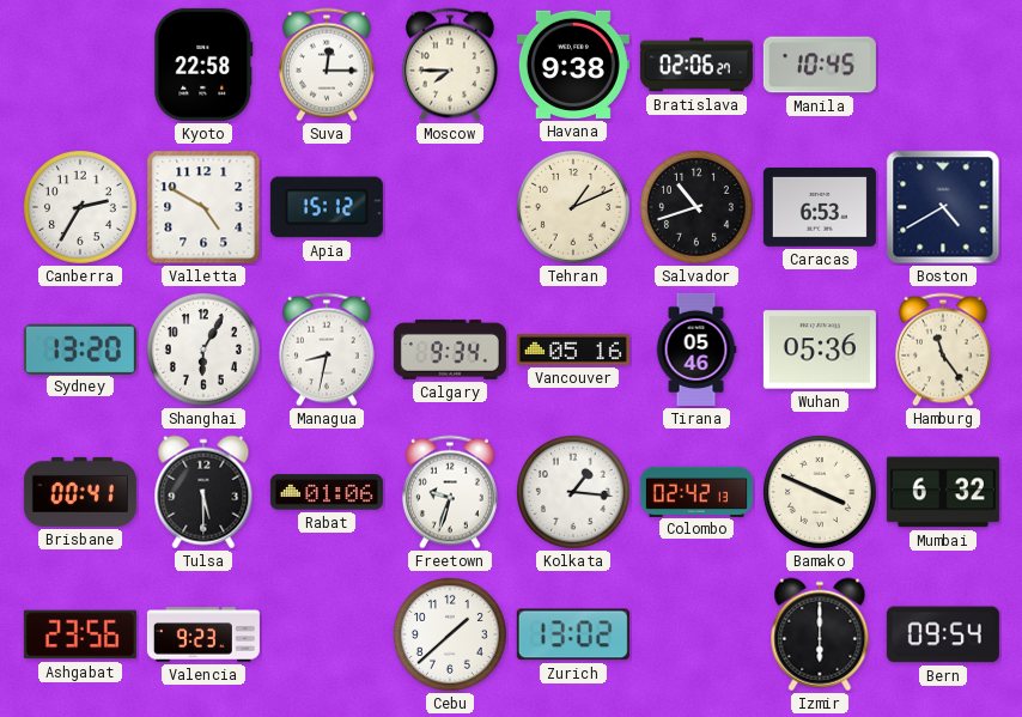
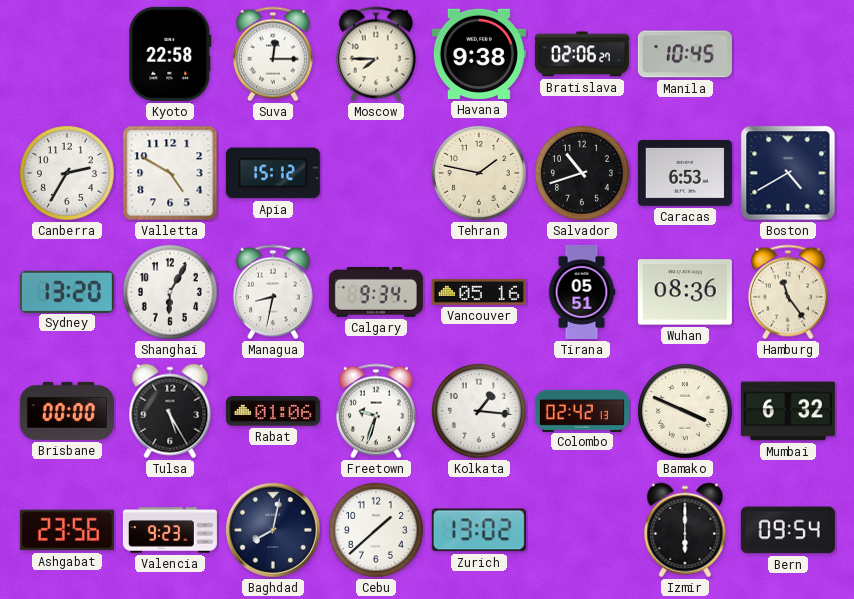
Tehran: 1:11 -> 1:47
Tirana: 05:46 -> 05:51
Wuhan: 05:36 -> 08:36
Brisbane: 00:41 -> 00:00
Tulsa: 5:30 -> 5:25
Baghdad: none -> 8:02
